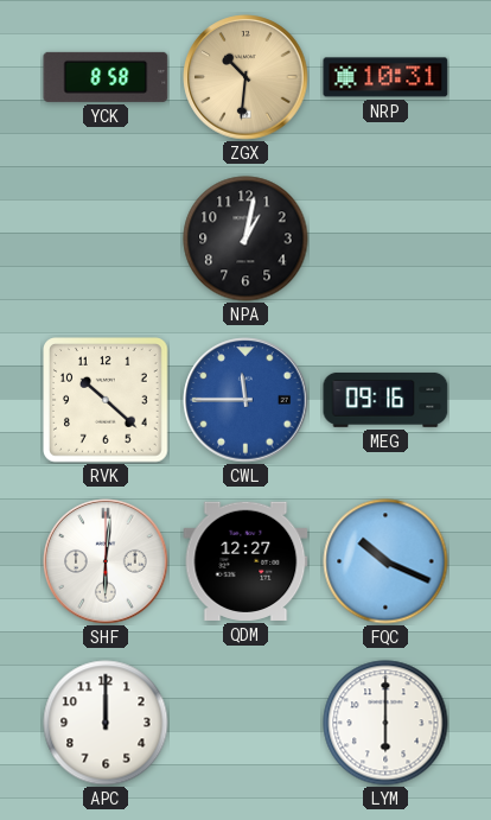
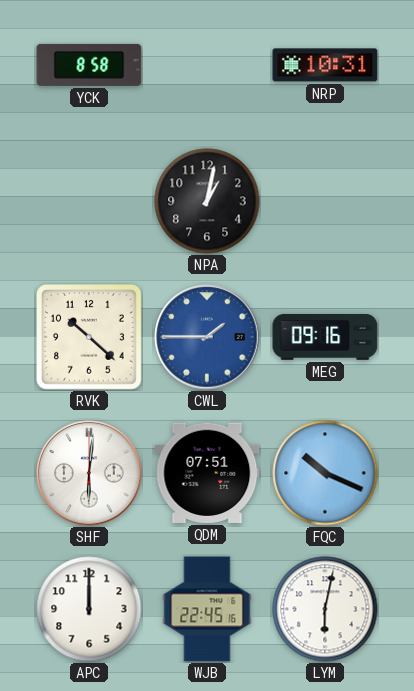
ZGX: 10:31 -> none
CWL: 11:45 -> 1:45
QDM: 12:27 -> 07:51
WJB: none -> 22:45
LYM: 6:00 -> 6:02
